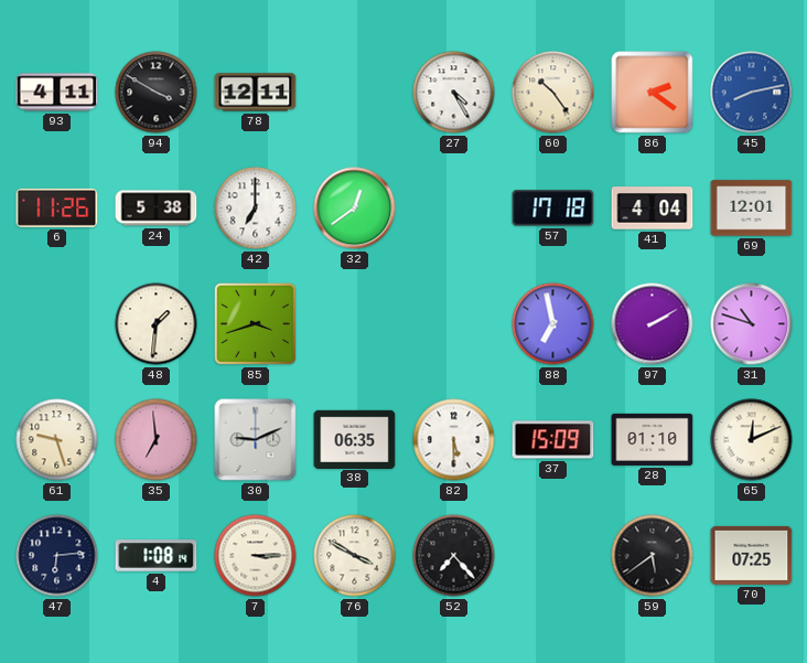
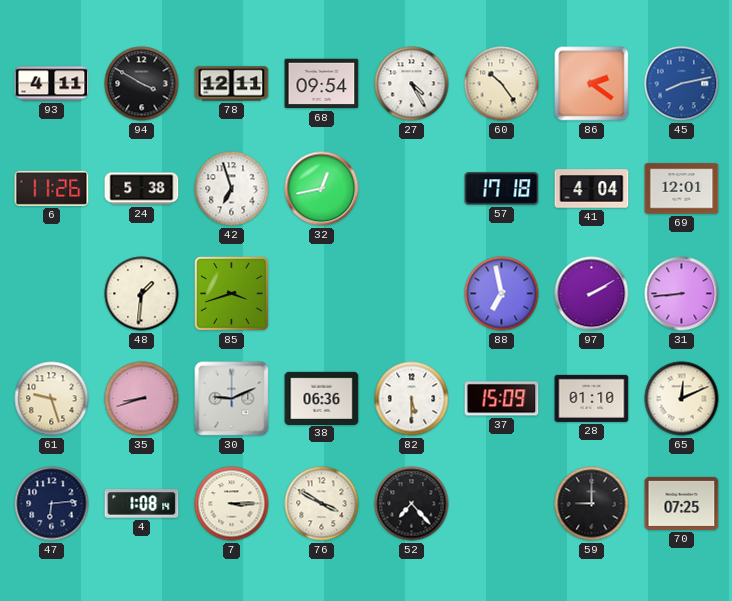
68: none -> 09:54
42: 7:00 -> 6:57
32: 12:39 -> 12:43
31: 10:48 -> 8:44
35: 6:59 -> 8:42
38: 06:35 -> 06:36
59: 5:39 -> 9:00
